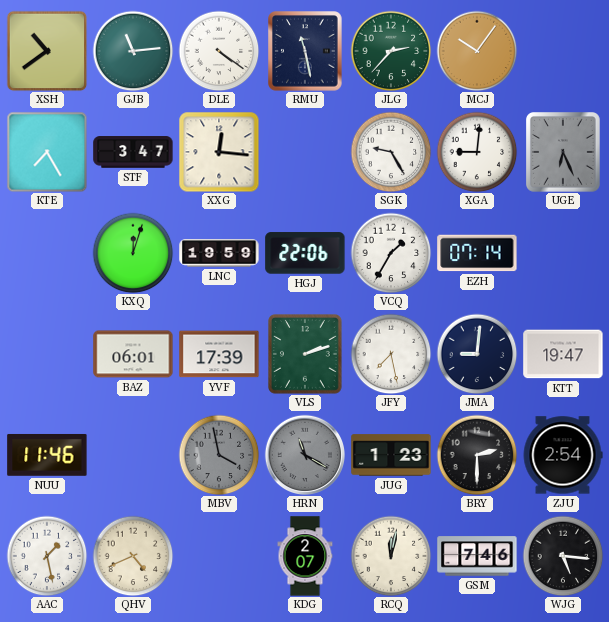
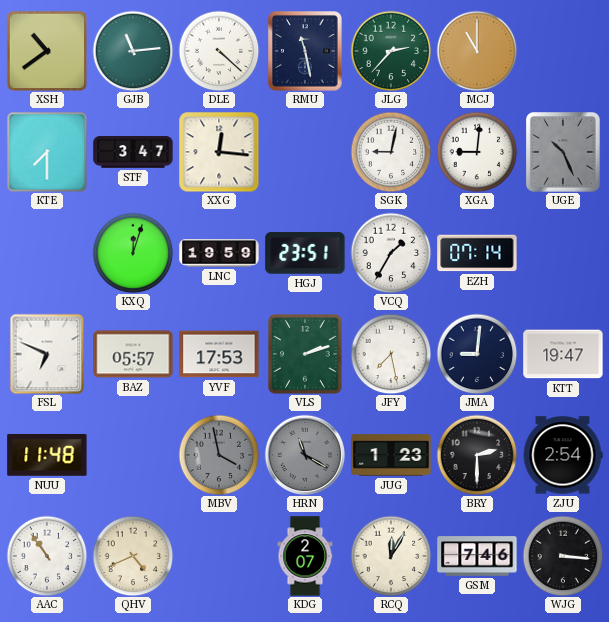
DLE: 4:21 -> 4:22
MCJ: 10:06 -> 11:00
KTE: 7:25 -> 7:30
SGK: 9:25 -> 9:02
UGE: 6:26 -> 10:26
HGJ: 22:06 -> 23:51
FSL: none -> 6:49
BAZ: 06:01 -> 05:57
YVF: 17:39 -> 17:53
NUU: 11:46 -> 11:48
AAC: 1:28 -> 10:54
RCQ: 12:02 -> 12:05
WJG: 5:16 -> 3:16
